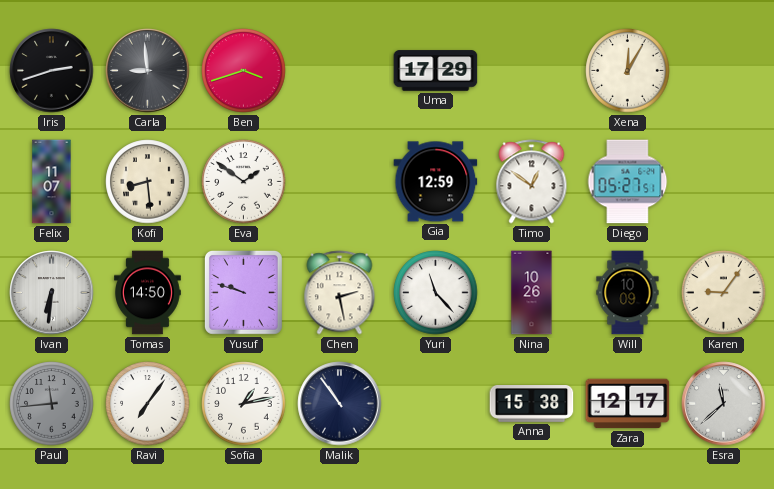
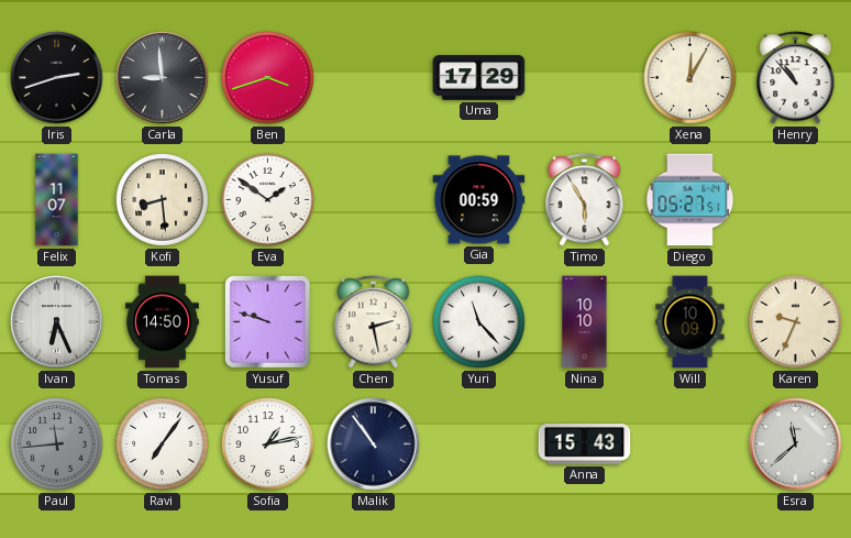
Henry: none -> 10:53
Gia: 12:59 -> 00:59
Timo: 12:51 -> 5:55
Ivan: 6:31 -> 6:26
Nina: 10:26 -> 10:10
Karen: 9:06 -> 9:34
Anna: 15:38 -> 15:43
Zara: 12:17 -> none
